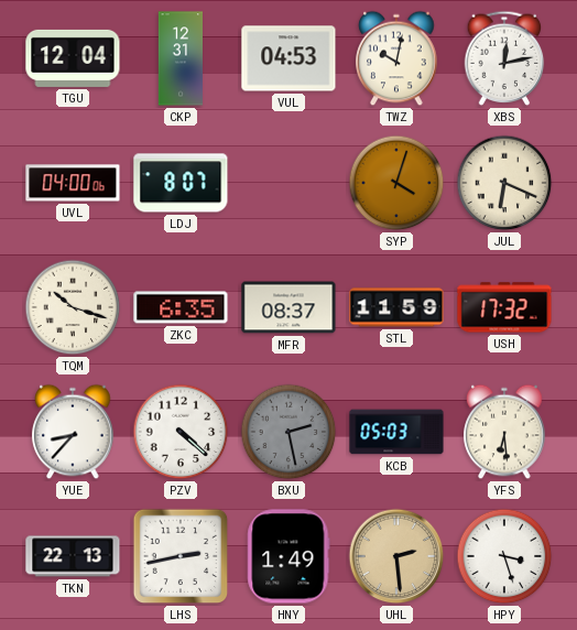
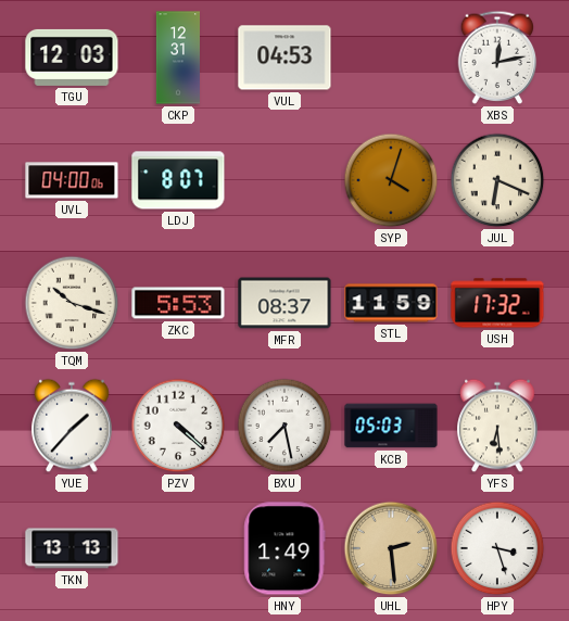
TGU: 12:04 -> 12:03
TWZ: 10:02 -> none
ZKC: 6:35 -> 5:53
YUE: 8:37 -> 1:37
BXU: 2:28 -> 7:28
BXU dial: grey -> white
TKN: 22:13 -> 13:13
LHS: 2:43 -> none
